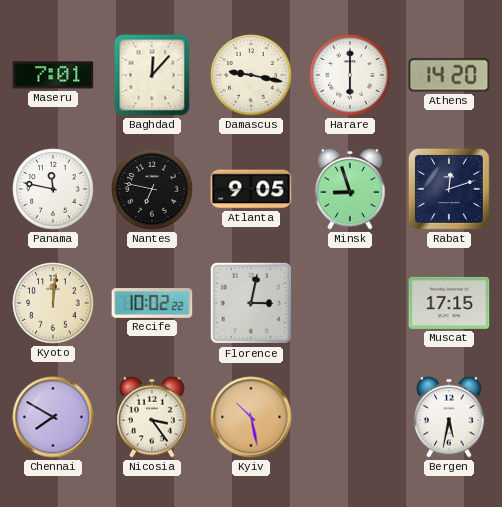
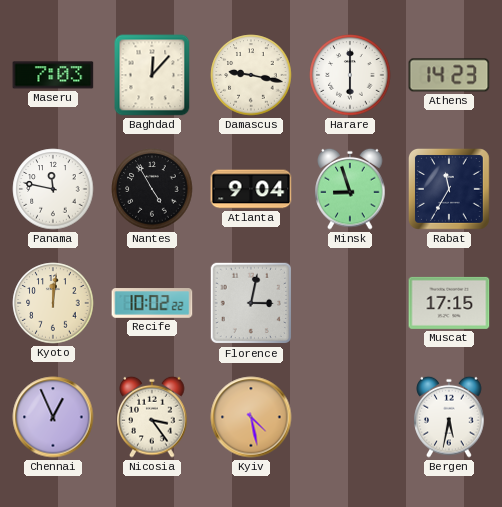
Maseru: 7:01 -> 7:03
Athens: 14:20 -> 14:23
Nantes: 6:47 -> 4:55
Atlanta: 9:05 -> 9:04
Rabat: 12:12 -> 11:35
Chennai: 7:50 -> 12:56
Kyiv: 10:28 -> 4:28
